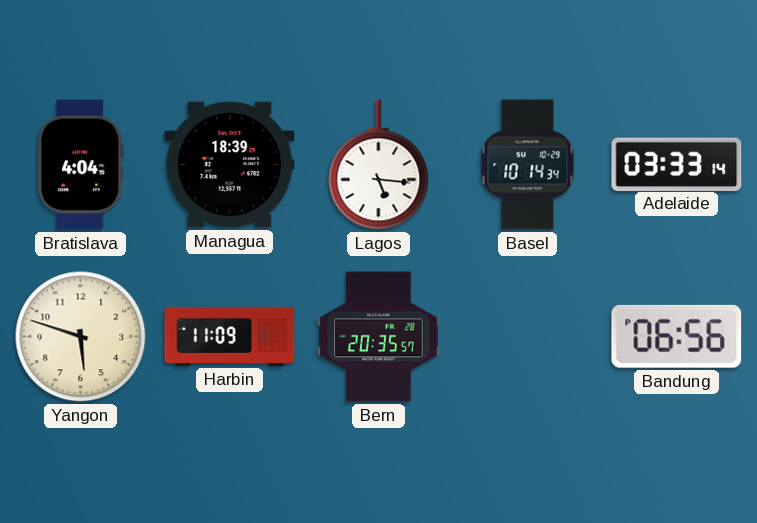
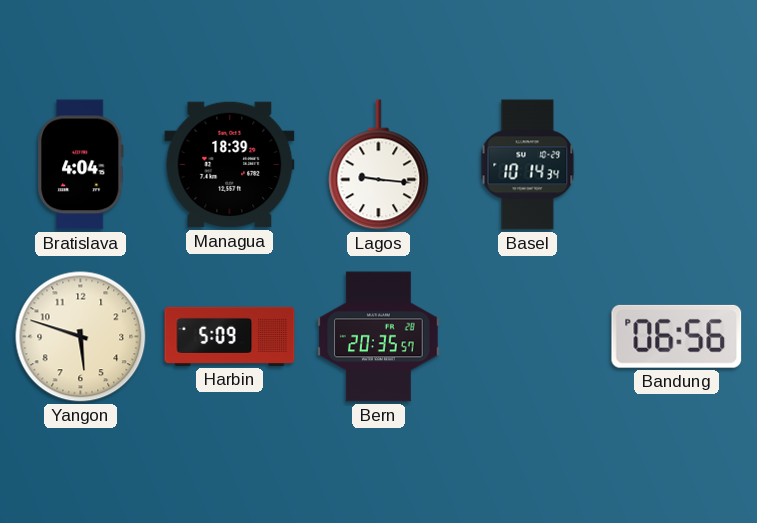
Lagos: 5:16 -> 9:16
Adelaide: 03:33 -> none
Harbin: 11:09 -> 5:09
